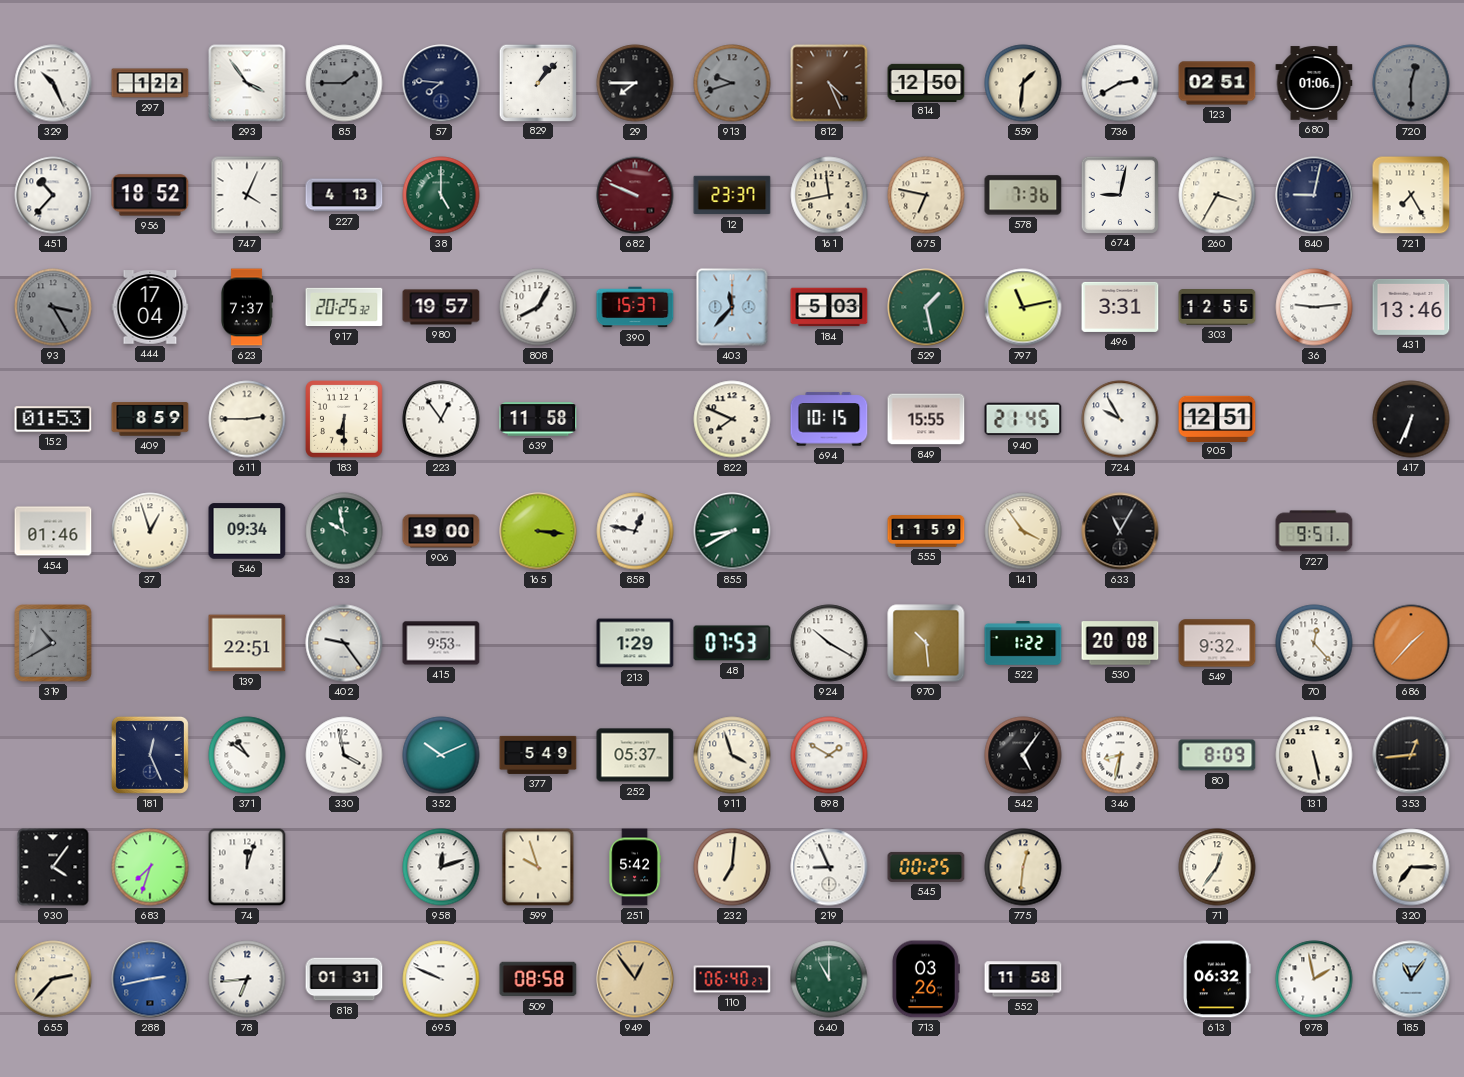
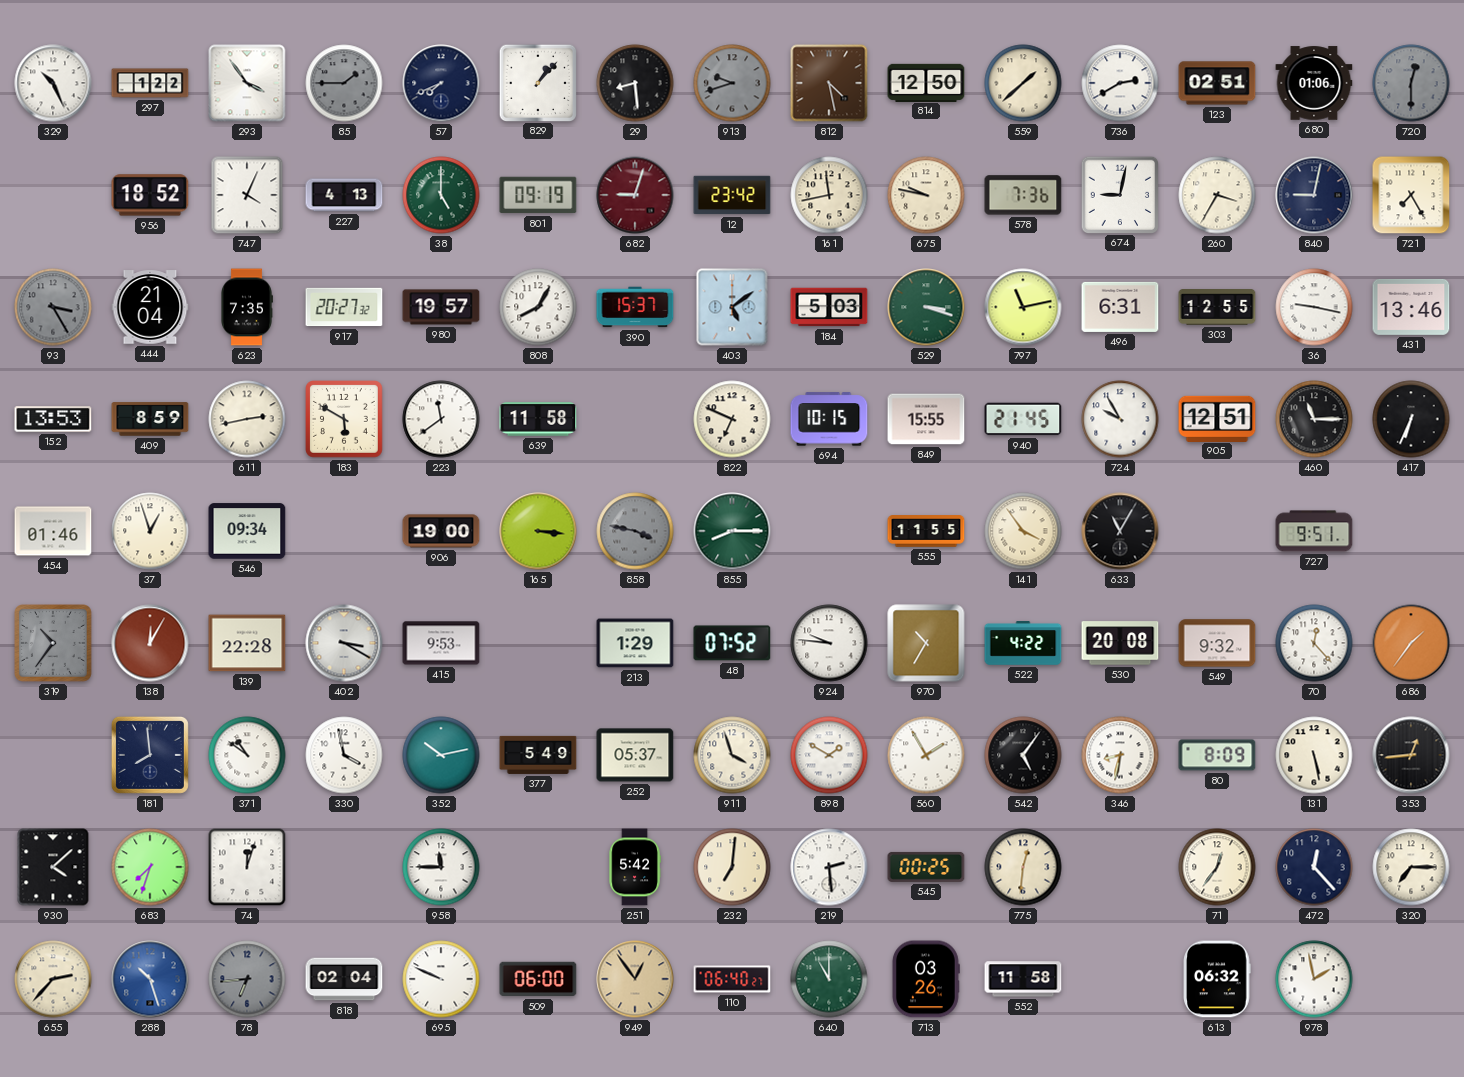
57: 7:46 -> 7:41
29: 7:45 -> 8:29
812: 4:26 -> 4:28
559: 1:31 -> 1:38
451: 10:37 -> none
801: none -> 09:19
682: 9:49 -> 9:03
12: 23:37 -> 23:42
675: 6:47 -> 9:47
444: 17:04 -> 21:04
623: 7:37 -> 7:35
917: 20:25 -> 20:27
403: 11:37 -> 5:09
529: 1:28 -> 3:18
496: 3:31 -> 6:31
36: 9:14 -> 9:17
152: 01:53 -> 13:53
611: 2:45 -> 2:43
183: 6:30 -> 5:50
223: 12:54 -> 11:39
822: 7:49 -> 6:49
460: none -> 11:15
33: 9:58 -> none
858: 12:47 -> 3:47
858 dial: white -> grey
855: 8:40 -> 8:15
555: 11:59 -> 11:55
319: 10:40 -> 10:36
138: none -> 12:05
139: 22:51 -> 22:28
402: 9:24 -> 3:20
48: 07:53 -> 07:52
924: 10:20 -> 9:46
970: 10:29 -> 10:35
522: 1:22 -> 4:22
686: 1:37 -> 1:36
181: 12:26 -> 7:59
352: 10:11 -> 10:13
560: none -> 1:55
930: 4:06 -> 4:08
958: 12:12 -> 11:45
599: 9:57 -> none
219: 8:56 -> 2:29
472: none -> 12:23
288: 2:43 -> 10:27
78 dial: white -> grey
818: 01:31 -> 02:04
509: 08:58 -> 06:00
185: 11:06 -> none
